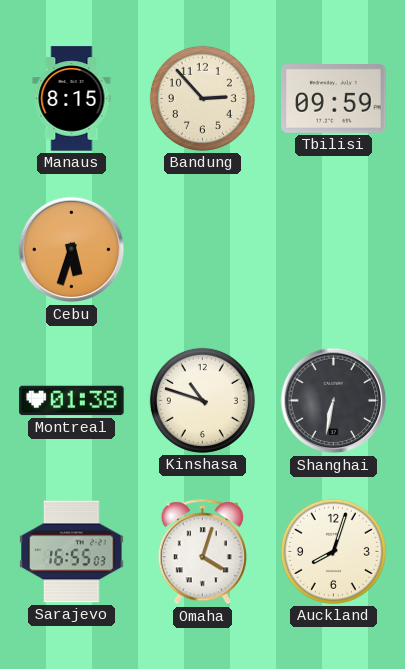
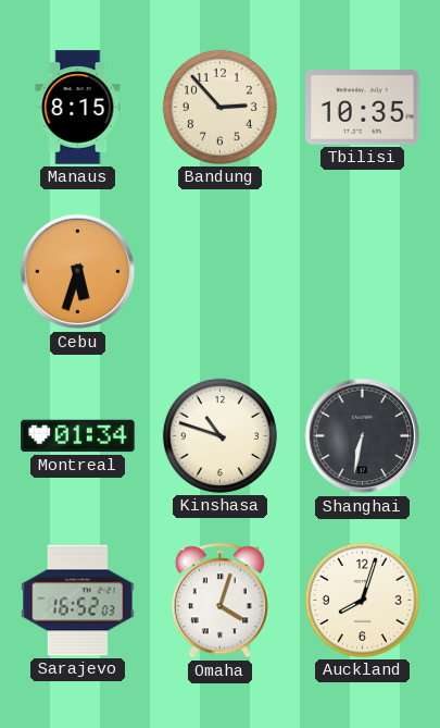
Tbilisi: 09:59 -> 10:35
Montreal: 01:38 -> 01:34
Sarajevo: 16:55 -> 16:52
